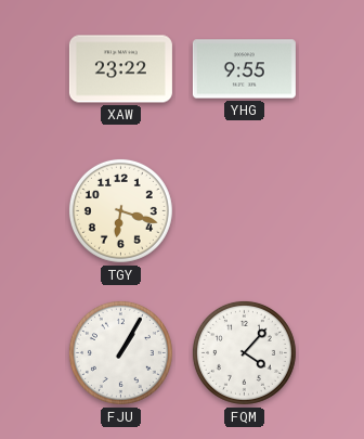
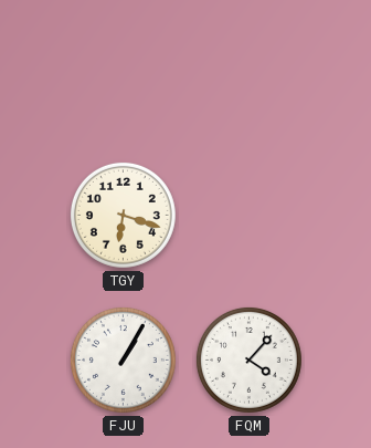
XAW: 23:22 -> none
YHG: 9:55 -> none
